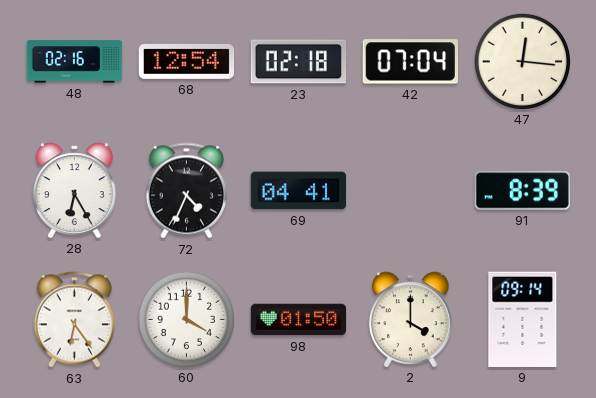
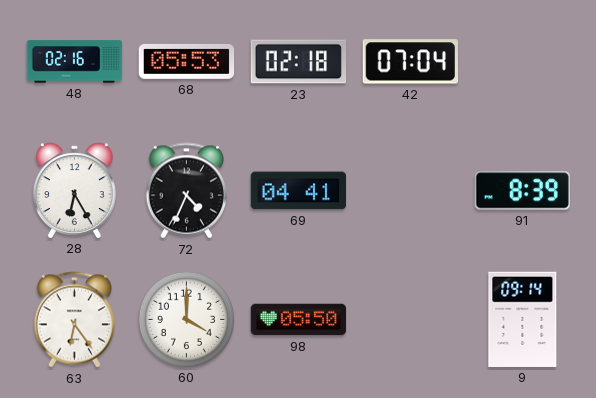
68: 12:54 -> 05:53
47: 12:16 -> none
98: 01:50 -> 05:50
2: 4:00 -> none
